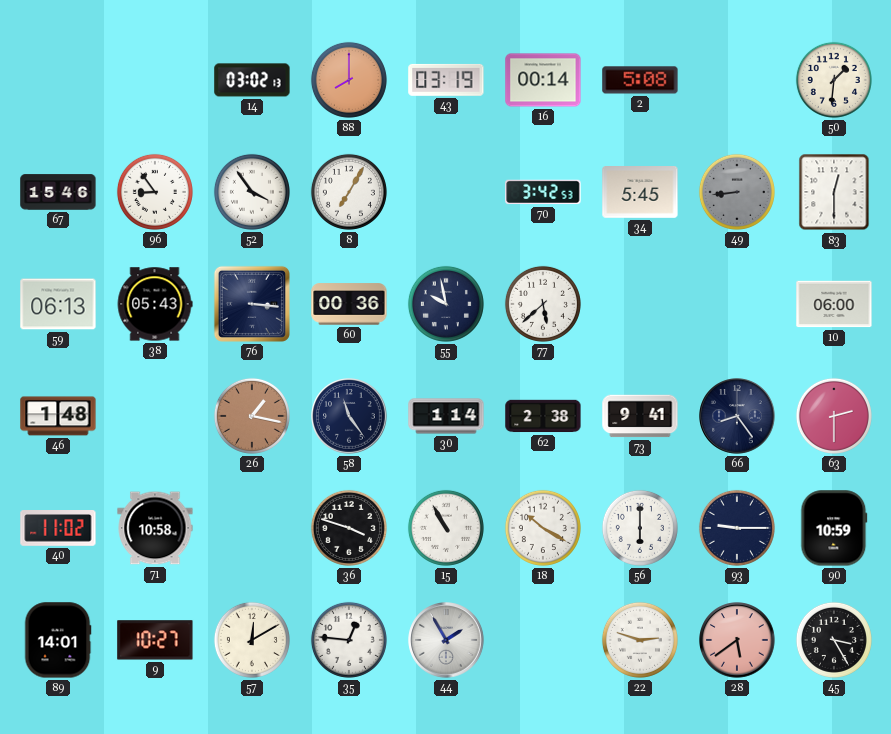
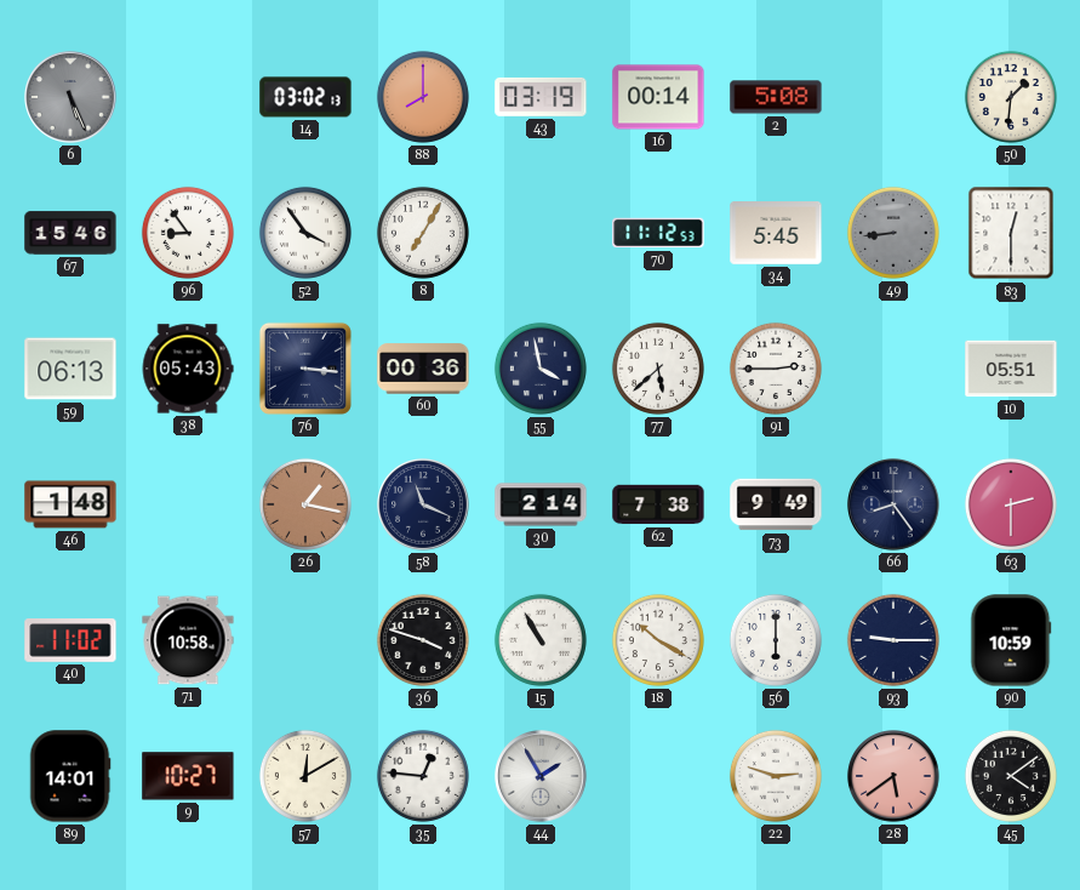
6: none -> 5:26
70: 3:42 -> 11:12
55: 9:58 -> 3:58
91: none -> 2:45
10: 06:00 -> 05:51
58: 11:24 -> 11:19
30: 1:14 -> 2:14
62: 2:38 -> 7:38
73: 9:41 -> 9:49
45: 3:25 -> 4:09
